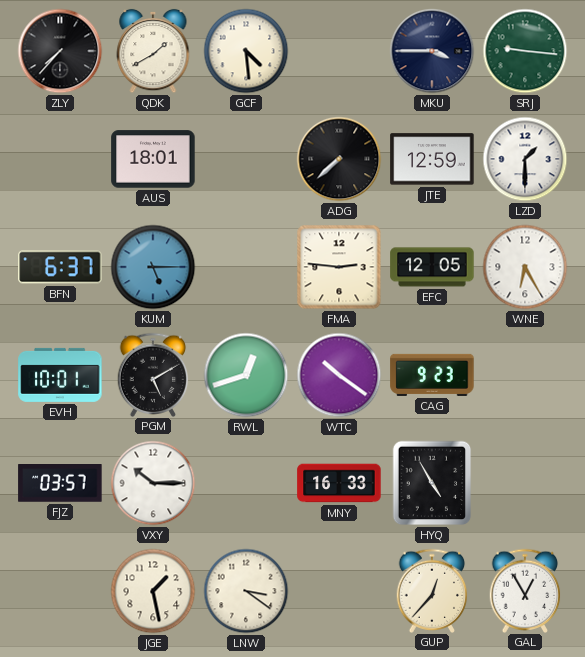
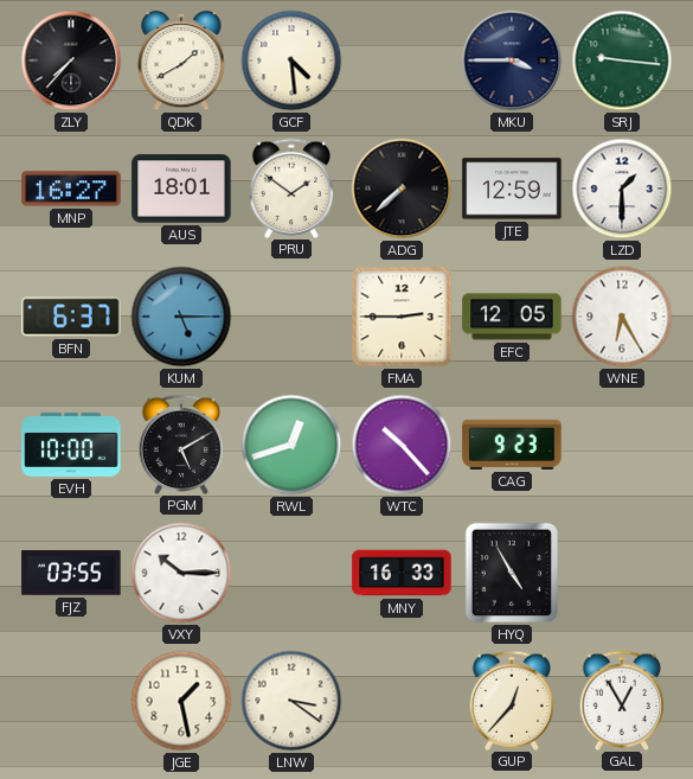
MNP: none -> 16:27
PRU: none -> 1:51
FMA: 2:46 -> 2:45
EVH: 10:01 -> 10:00
WTC: 10:21 -> 10:23
FJZ: 03:57 -> 03:55
